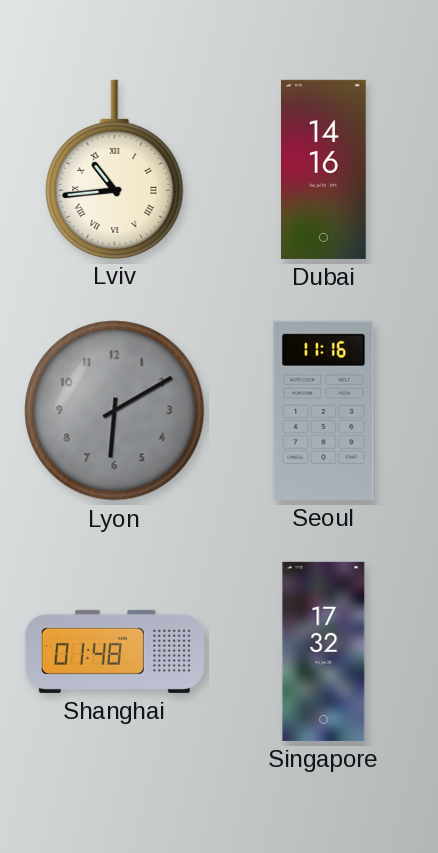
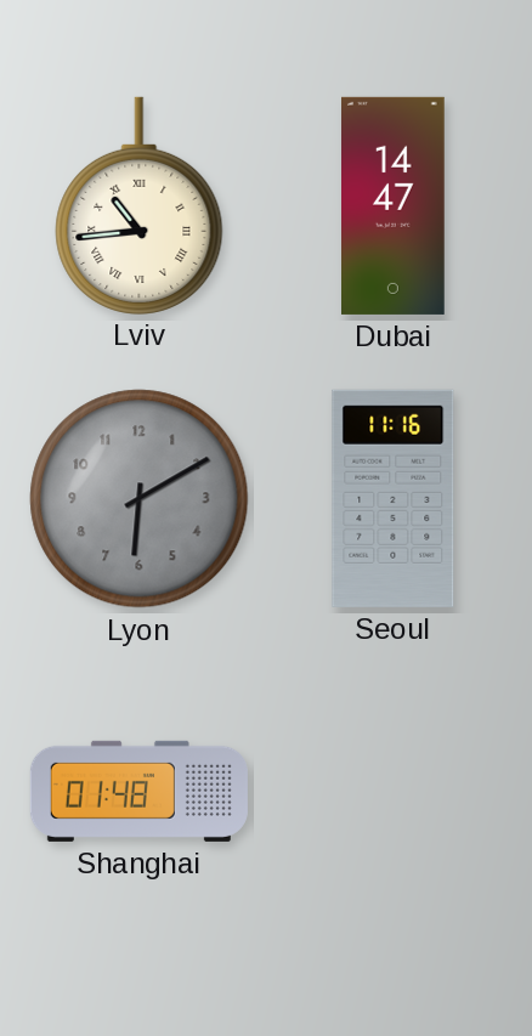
Dubai: 14:16 -> 14:47
Singapore: 17:32 -> none
